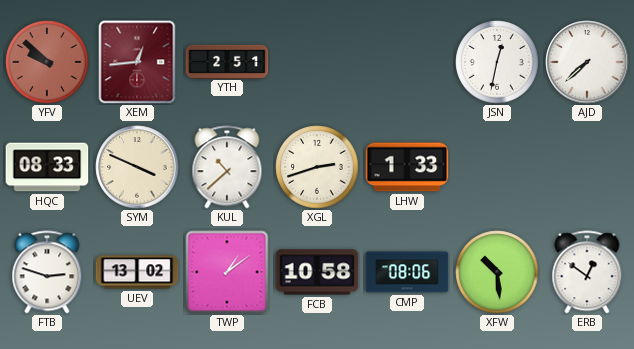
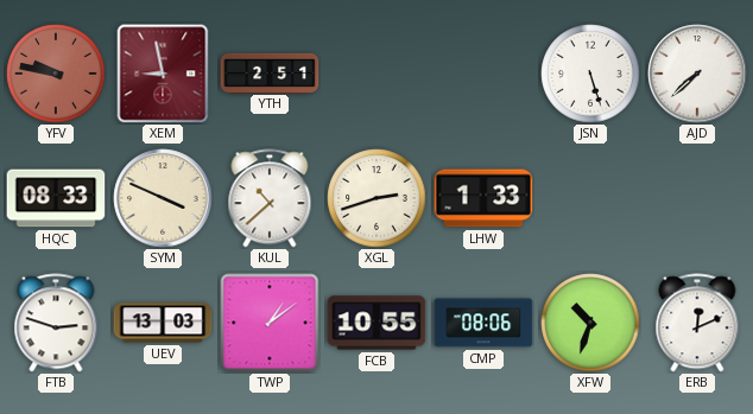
YFV: 9:52 -> 9:47
XEM: 12:44 -> 8:58
JSN: 12:32 -> 5:27
UEV: 13:02 -> 13:03
FCB: 10:58 -> 10:55
XFW: 10:29 -> 10:33
ERB: 12:51 -> 12:11
